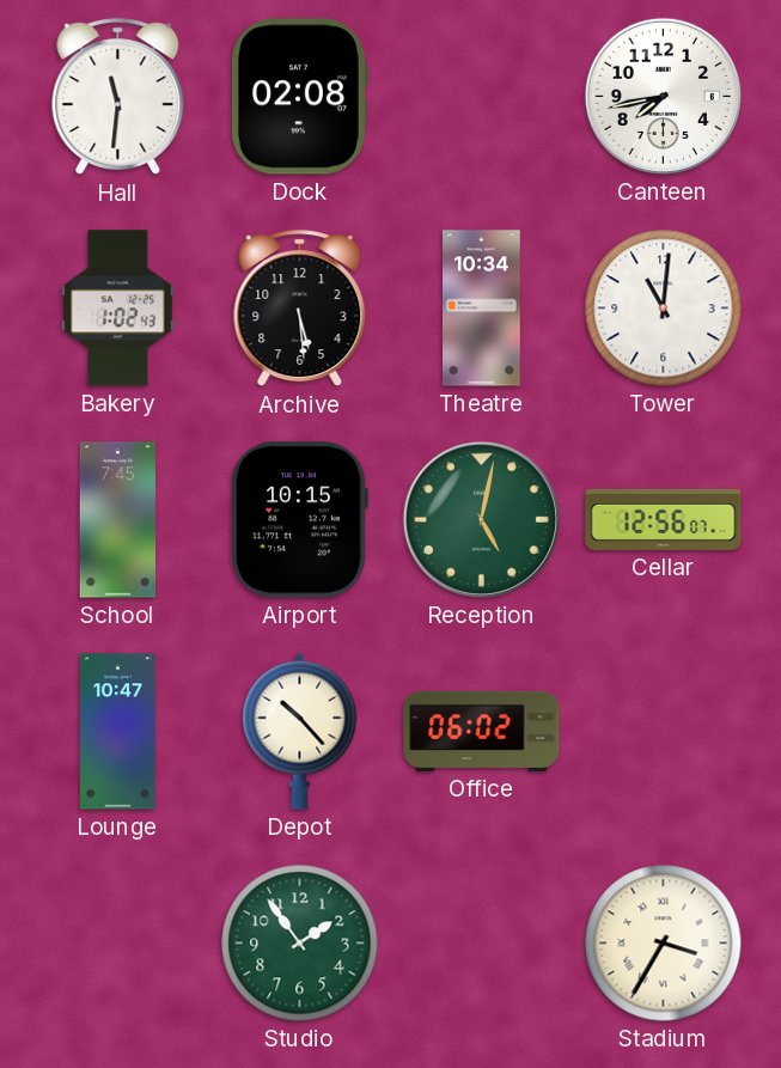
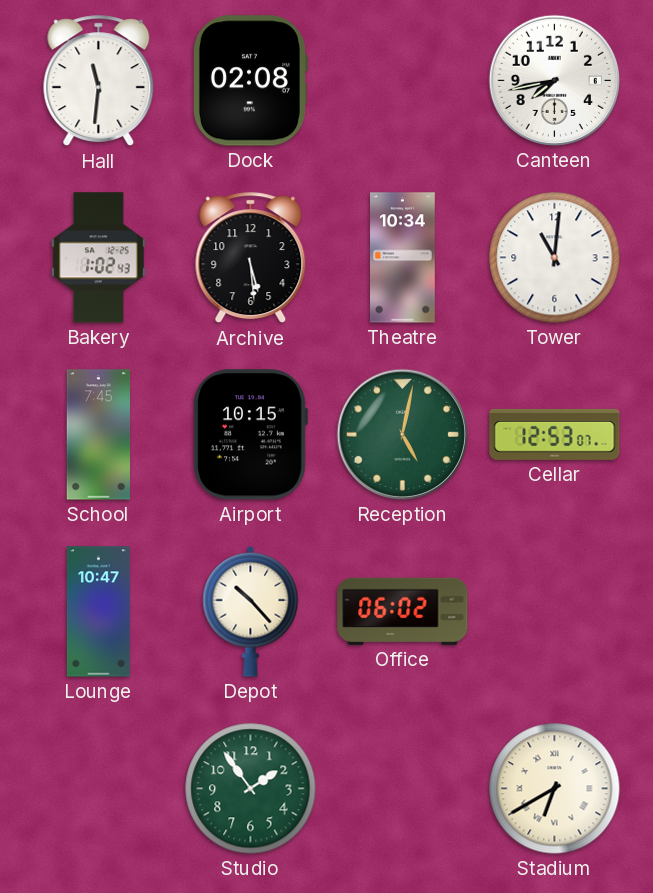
Cellar: 12:56 -> 12:53
Stadium: 3:35 -> 6:40
